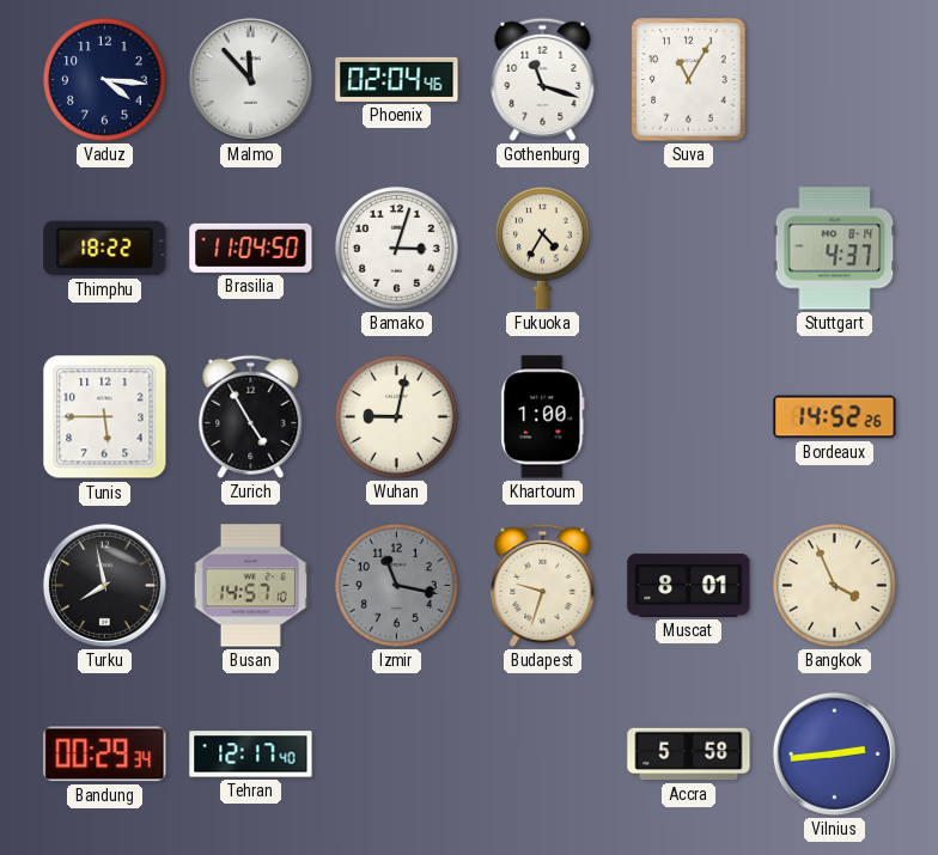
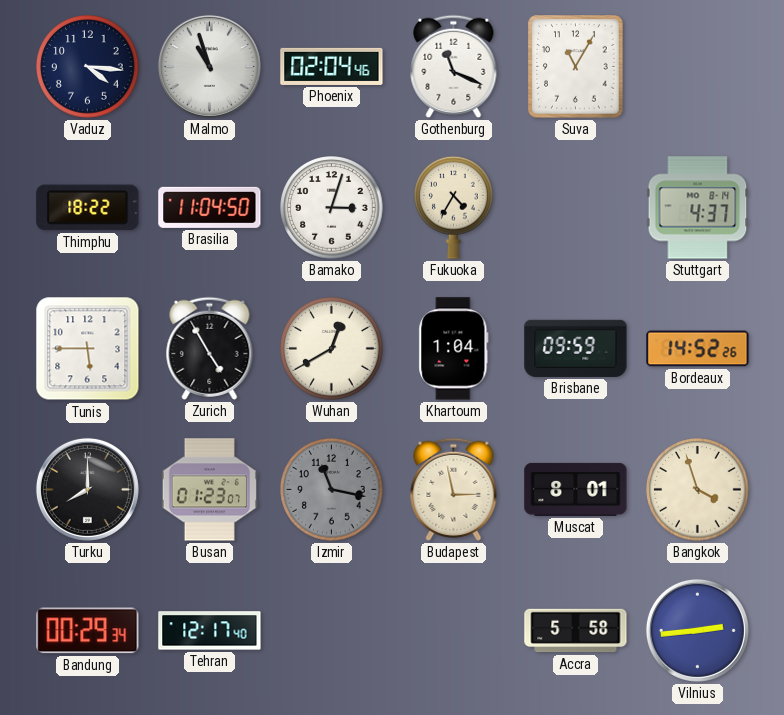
Malmo: 11:53 -> 10:57
Gothenburg: 11:18 -> 11:19
Wuhan: 9:02 -> 12:40
Khartoum: 1:00 -> 1:04
Brisbane: none -> 09:59
Turku: 7:58 -> 8:00
Busan: 14:57 -> 01:23
Budapest: 9:33 -> 2:58
Bangkok: 3:56 -> 3:57
